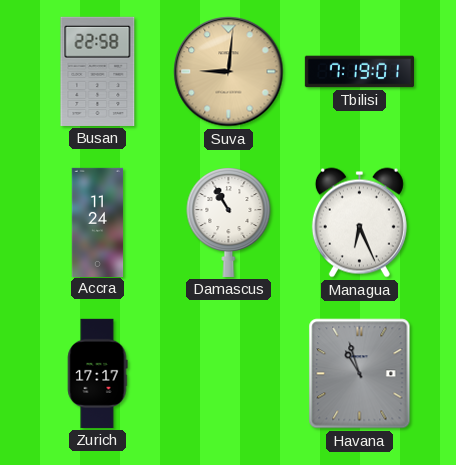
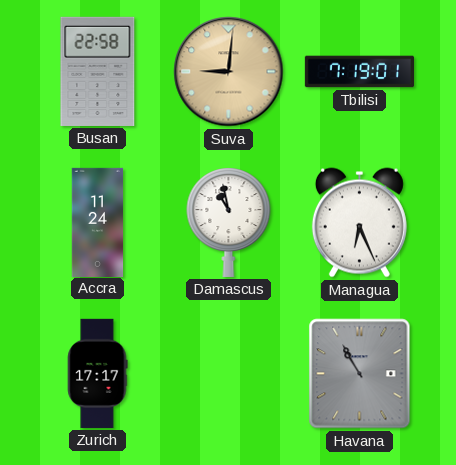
Damascus: 10:55 -> 10:58
Havana: 10:57 -> 10:55
